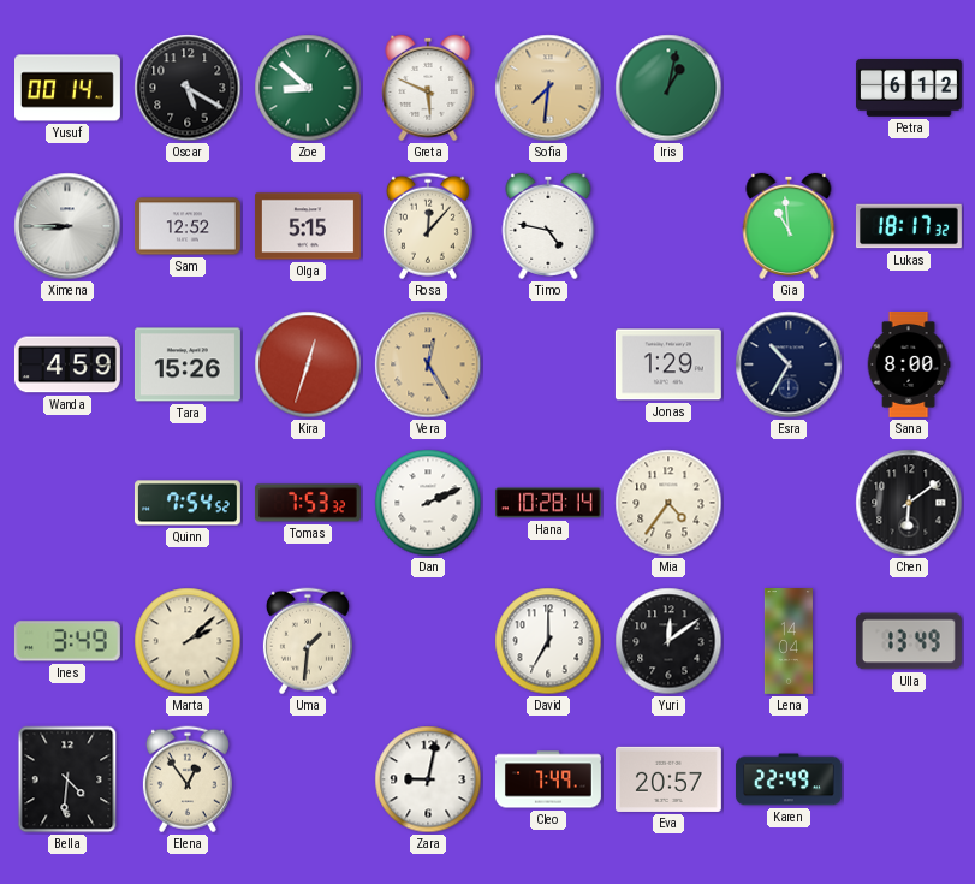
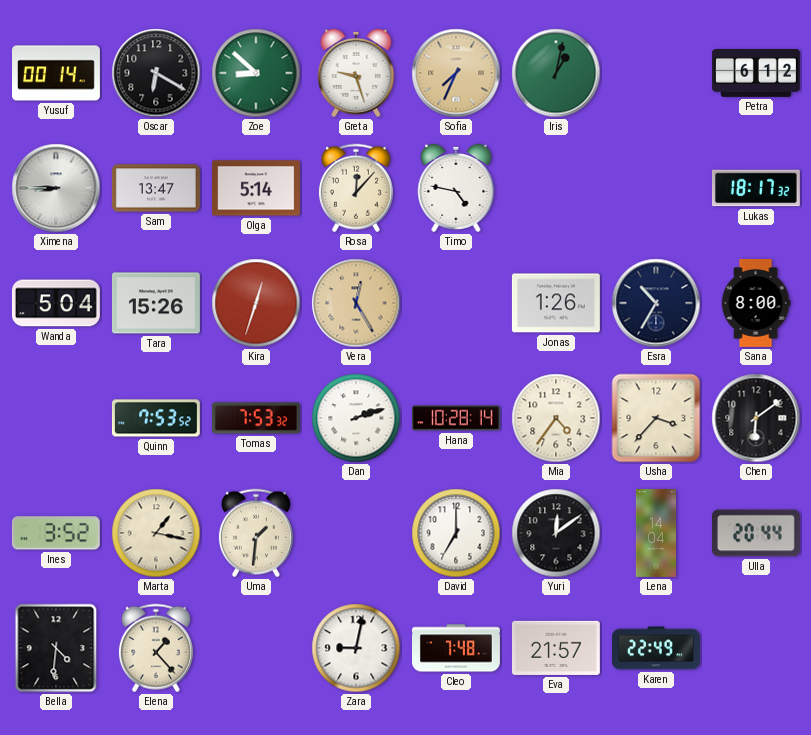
Oscar: 5:20 -> 6:20
Greta: 5:49 -> 9:27
Sofia: 7:31 -> 7:34
Sam: 12:52 -> 13:47
Olga: 5:15 -> 5:14
Gia: 10:59 -> none
Wanda: 4:59 -> 5:04
Jonas: 1:29 -> 1:26
Quinn: 7:54 -> 7:53
Dan: 2:11 -> 2:12
Usha: none -> 3:37
Ines: 3:49 -> 3:52
Marta: 2:08 -> 1:17
Ulla: 13:49 -> 20:44
Elena: 12:54 -> 1:23
Cleo: 7:49 -> 7:48
Eva: 20:57 -> 21:57
